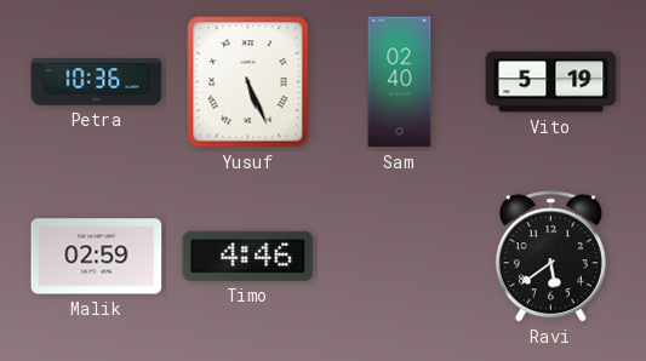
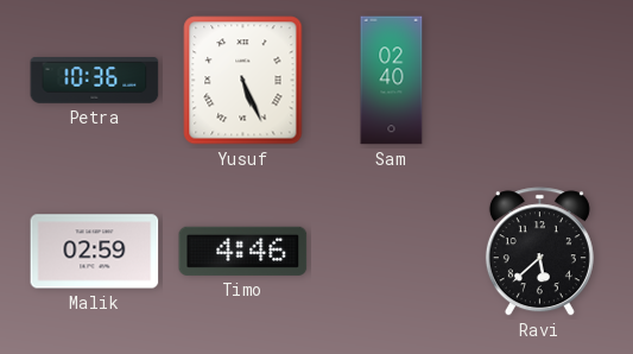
Vito: 5:19 -> none
Ravi: 5:39 -> 5:38
